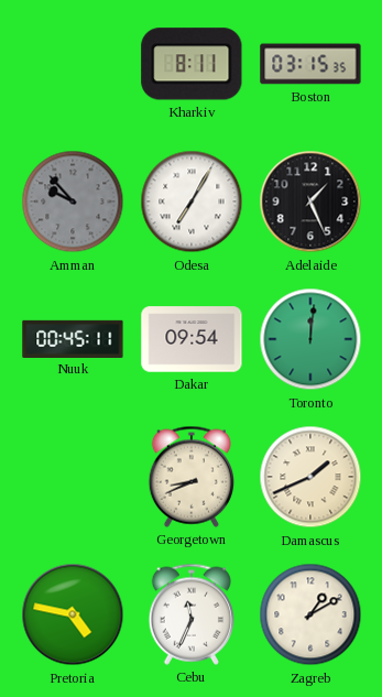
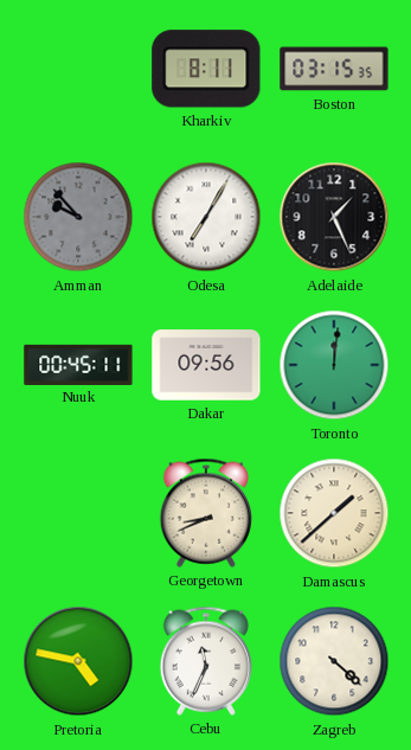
Dakar: 09:54 -> 09:56
Damascus: 1:41 -> 1:38
Zagreb: 1:10 -> 4:22
